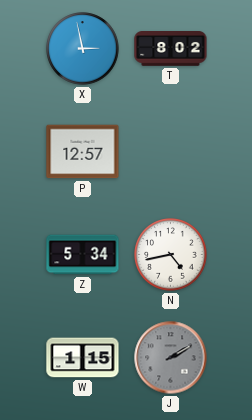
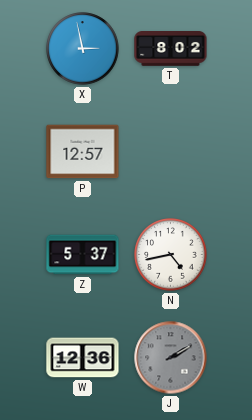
Z: 5:34 -> 5:37
W: 1:15 -> 12:36
